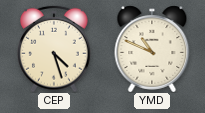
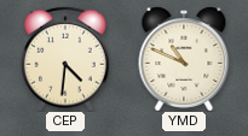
CEP: 4:27 -> 4:31
